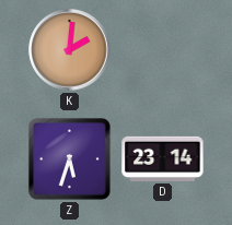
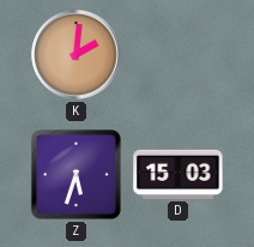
D: 23:14 -> 15:03
